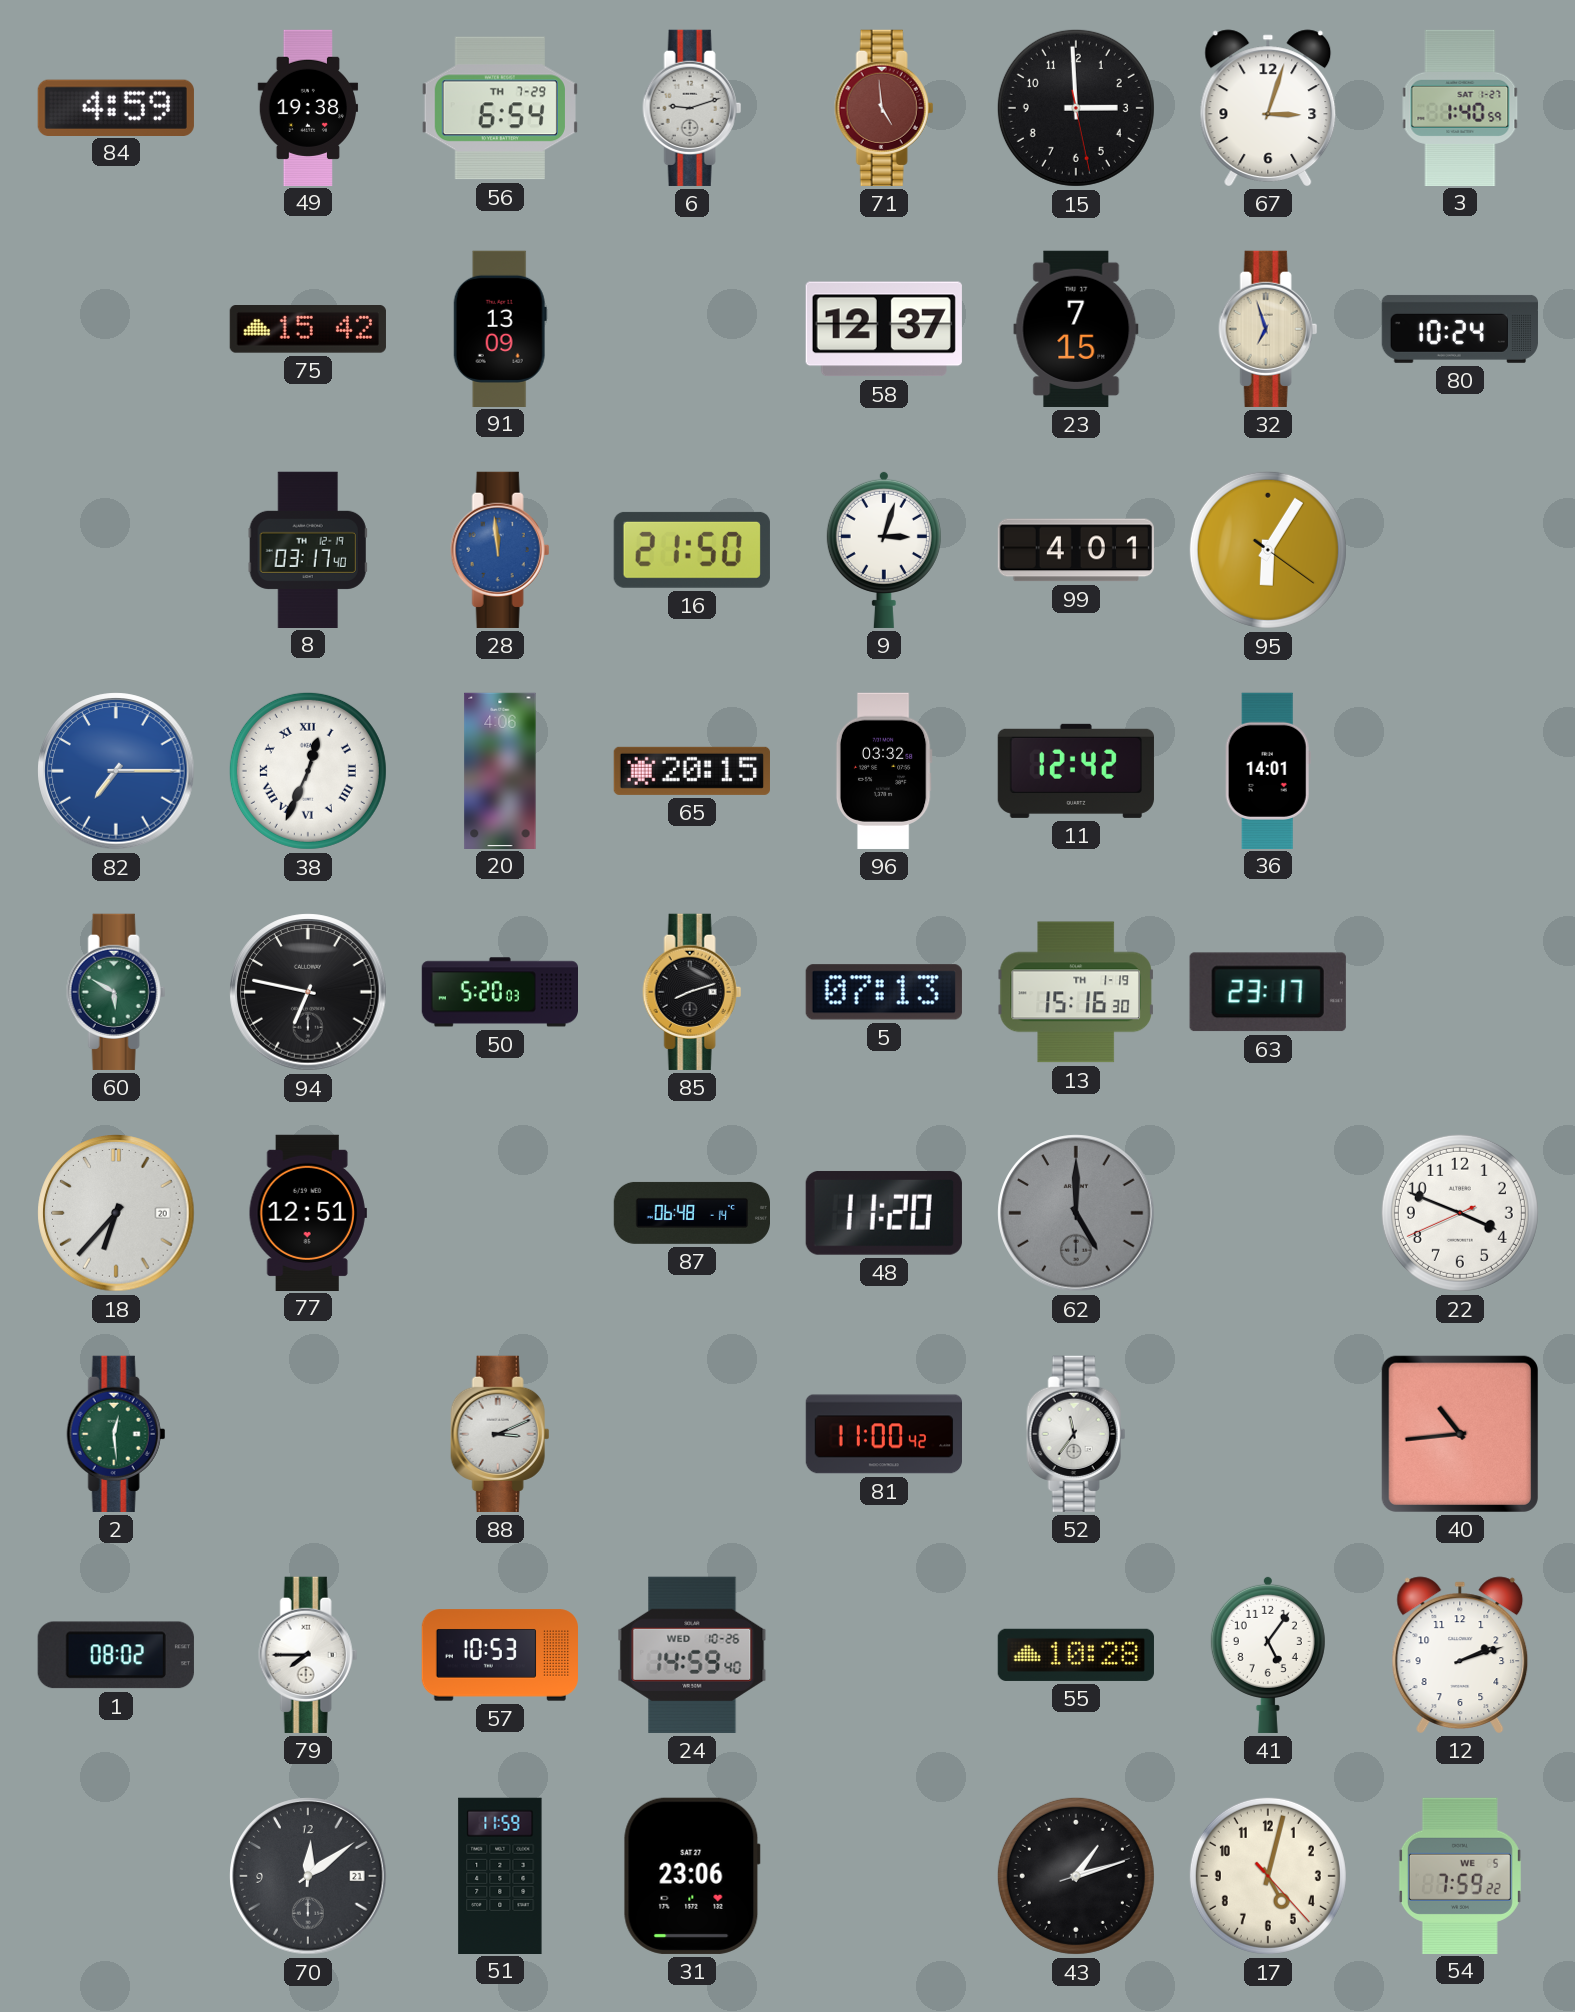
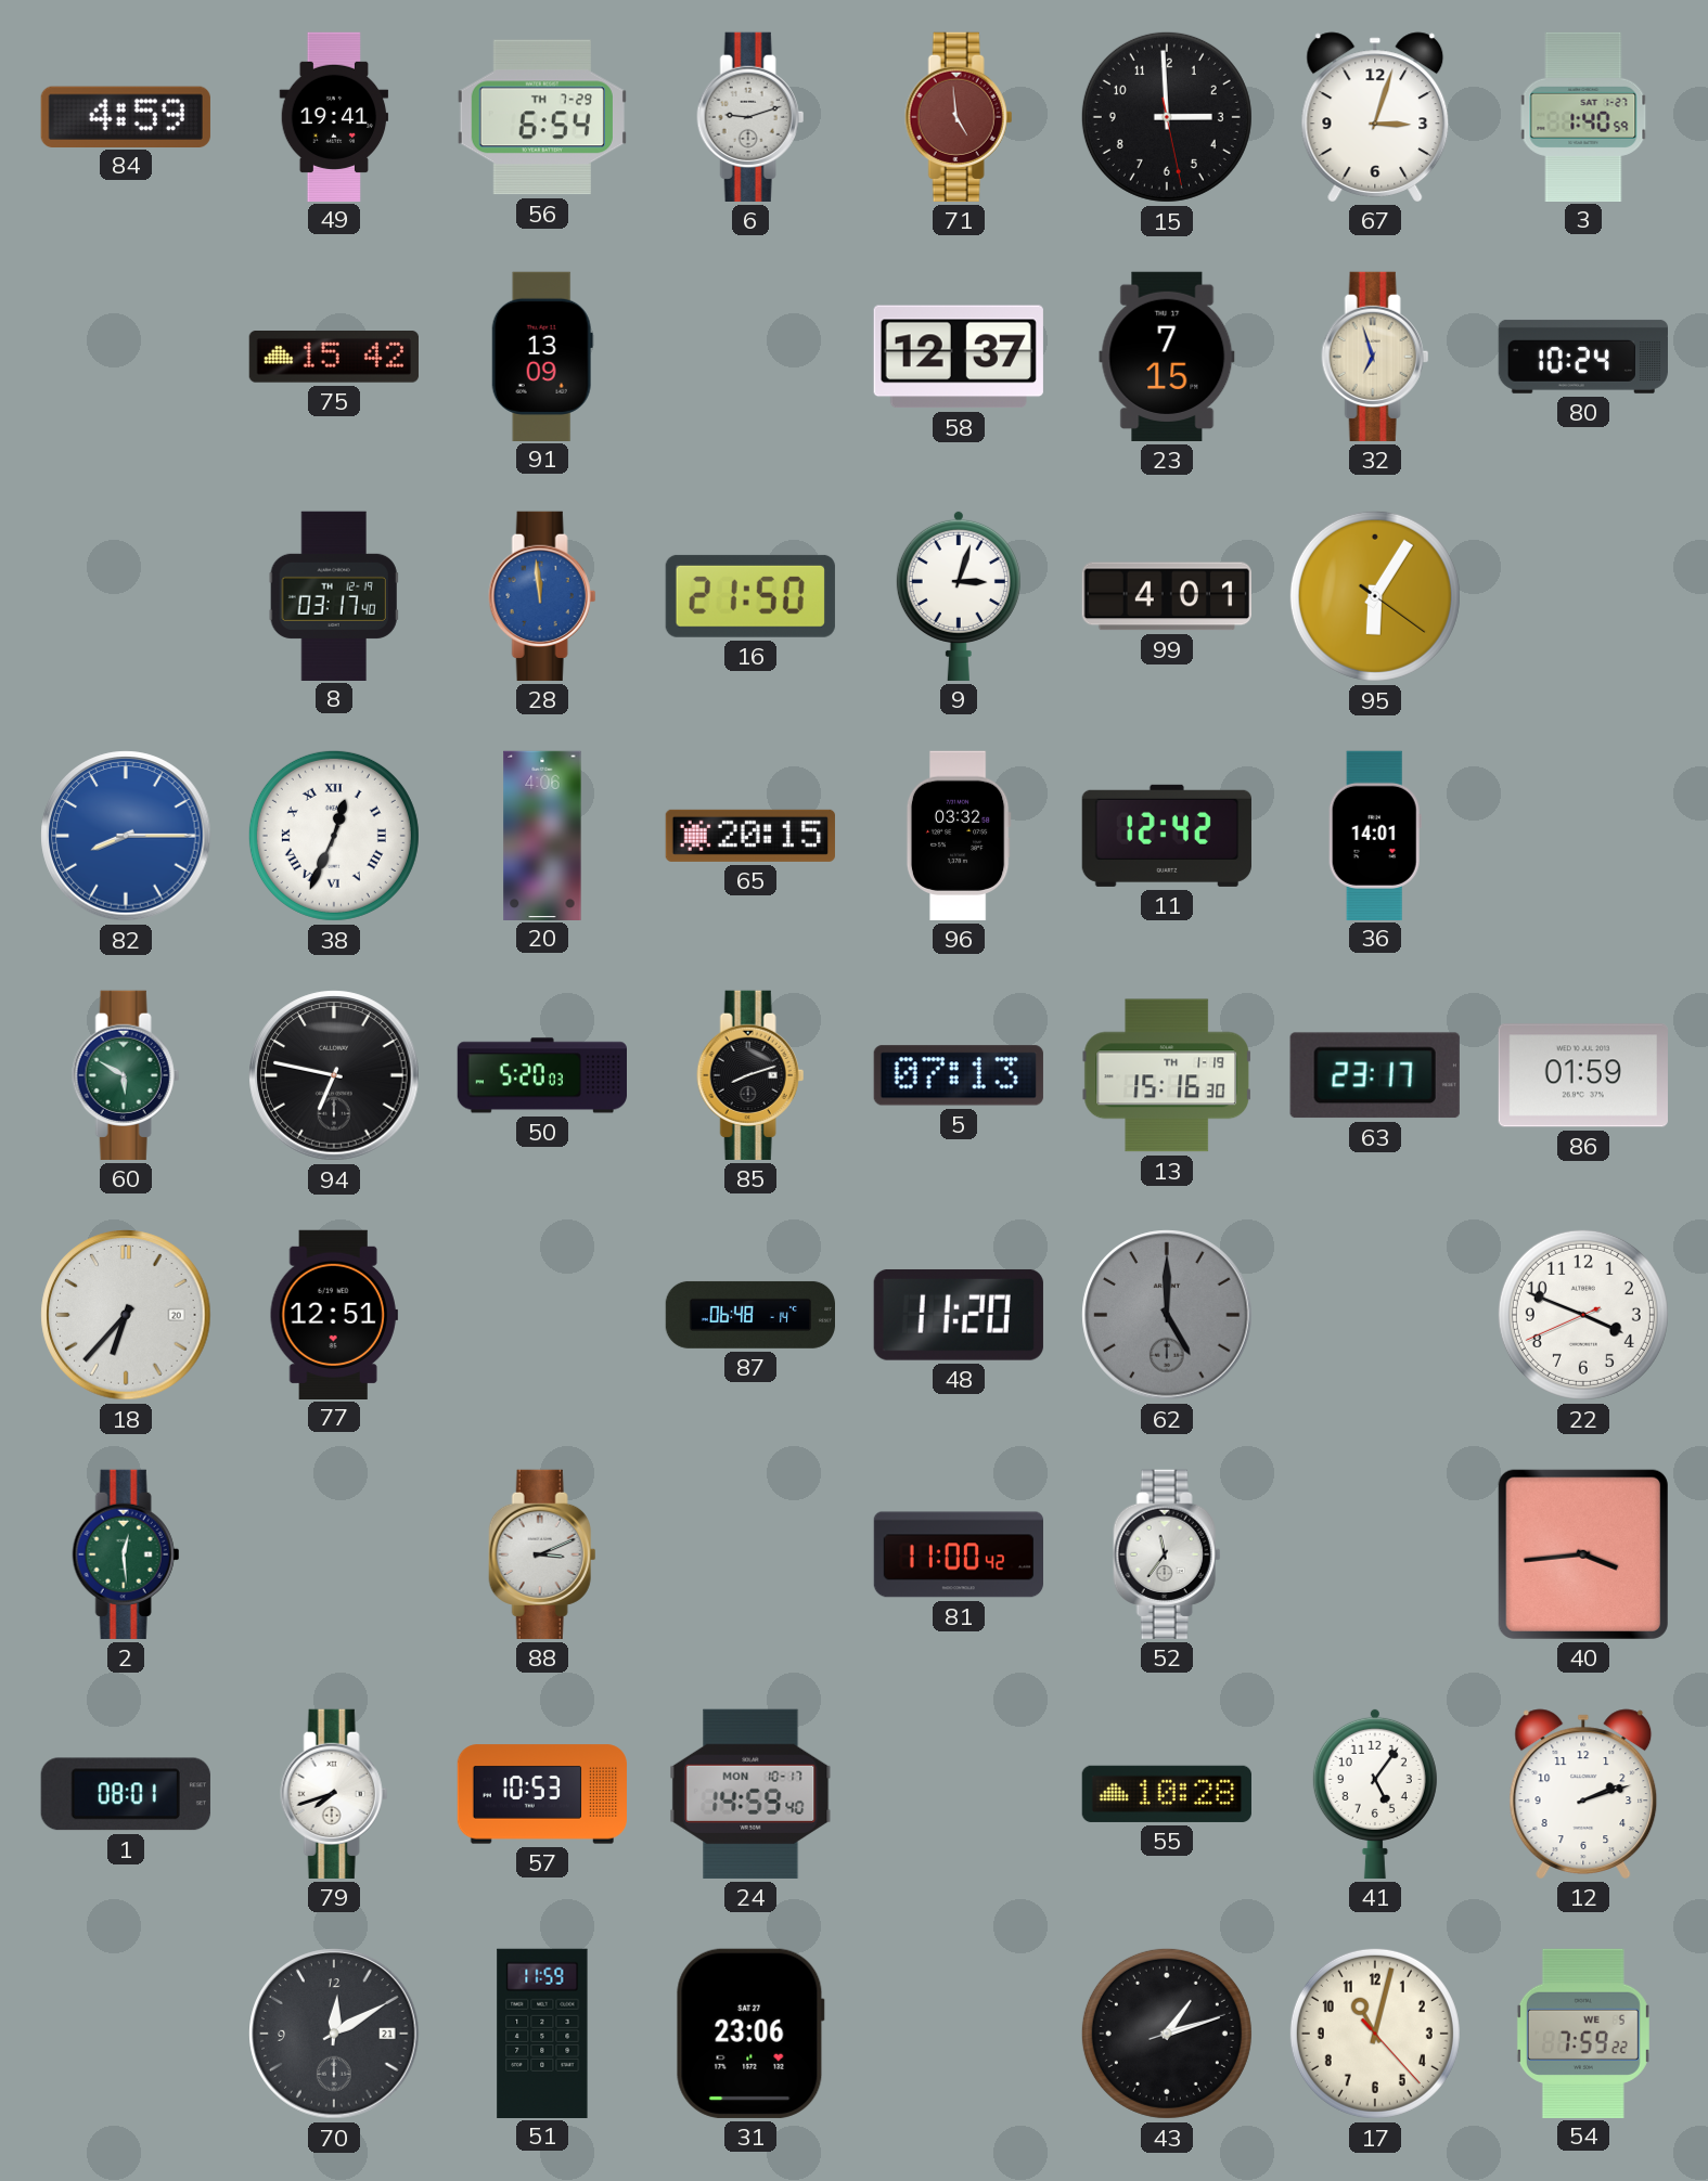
49: 19:38 -> 19:41
82: 7:15 -> 8:15
86: none -> 01:59
40: 10:44 -> 3:44
1: 08:02 -> 08:01
79: 7:45 -> 7:42
24 date: WED 10-26 -> MON 10-17
70: 12:09 -> 12:10
17: 5:02 -> 11:02
